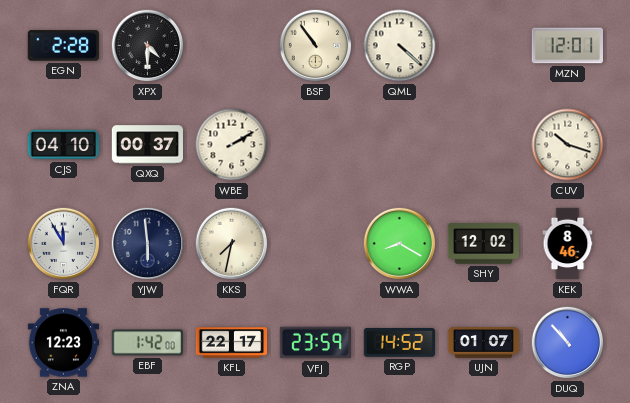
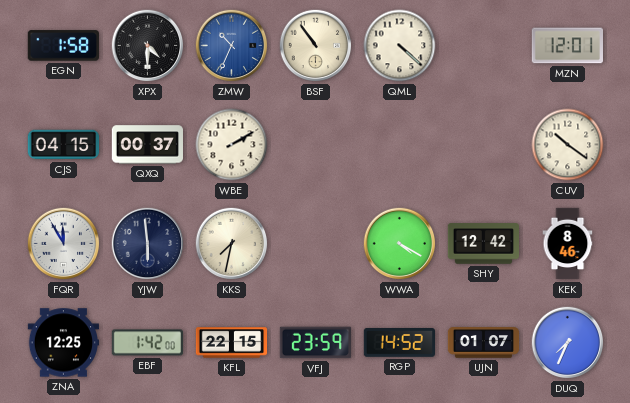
EGN: 2:28 -> 1:58
ZMW: none -> 10:34
CJS: 04:10 -> 04:15
CUV: 10:18 -> 10:21
WWA: 8:20 -> 4:20
SHY: 12:02 -> 12:42
ZNA: 12:23 -> 12:25
KFL: 22:17 -> 22:15
DUQ: 10:53 -> 7:34
